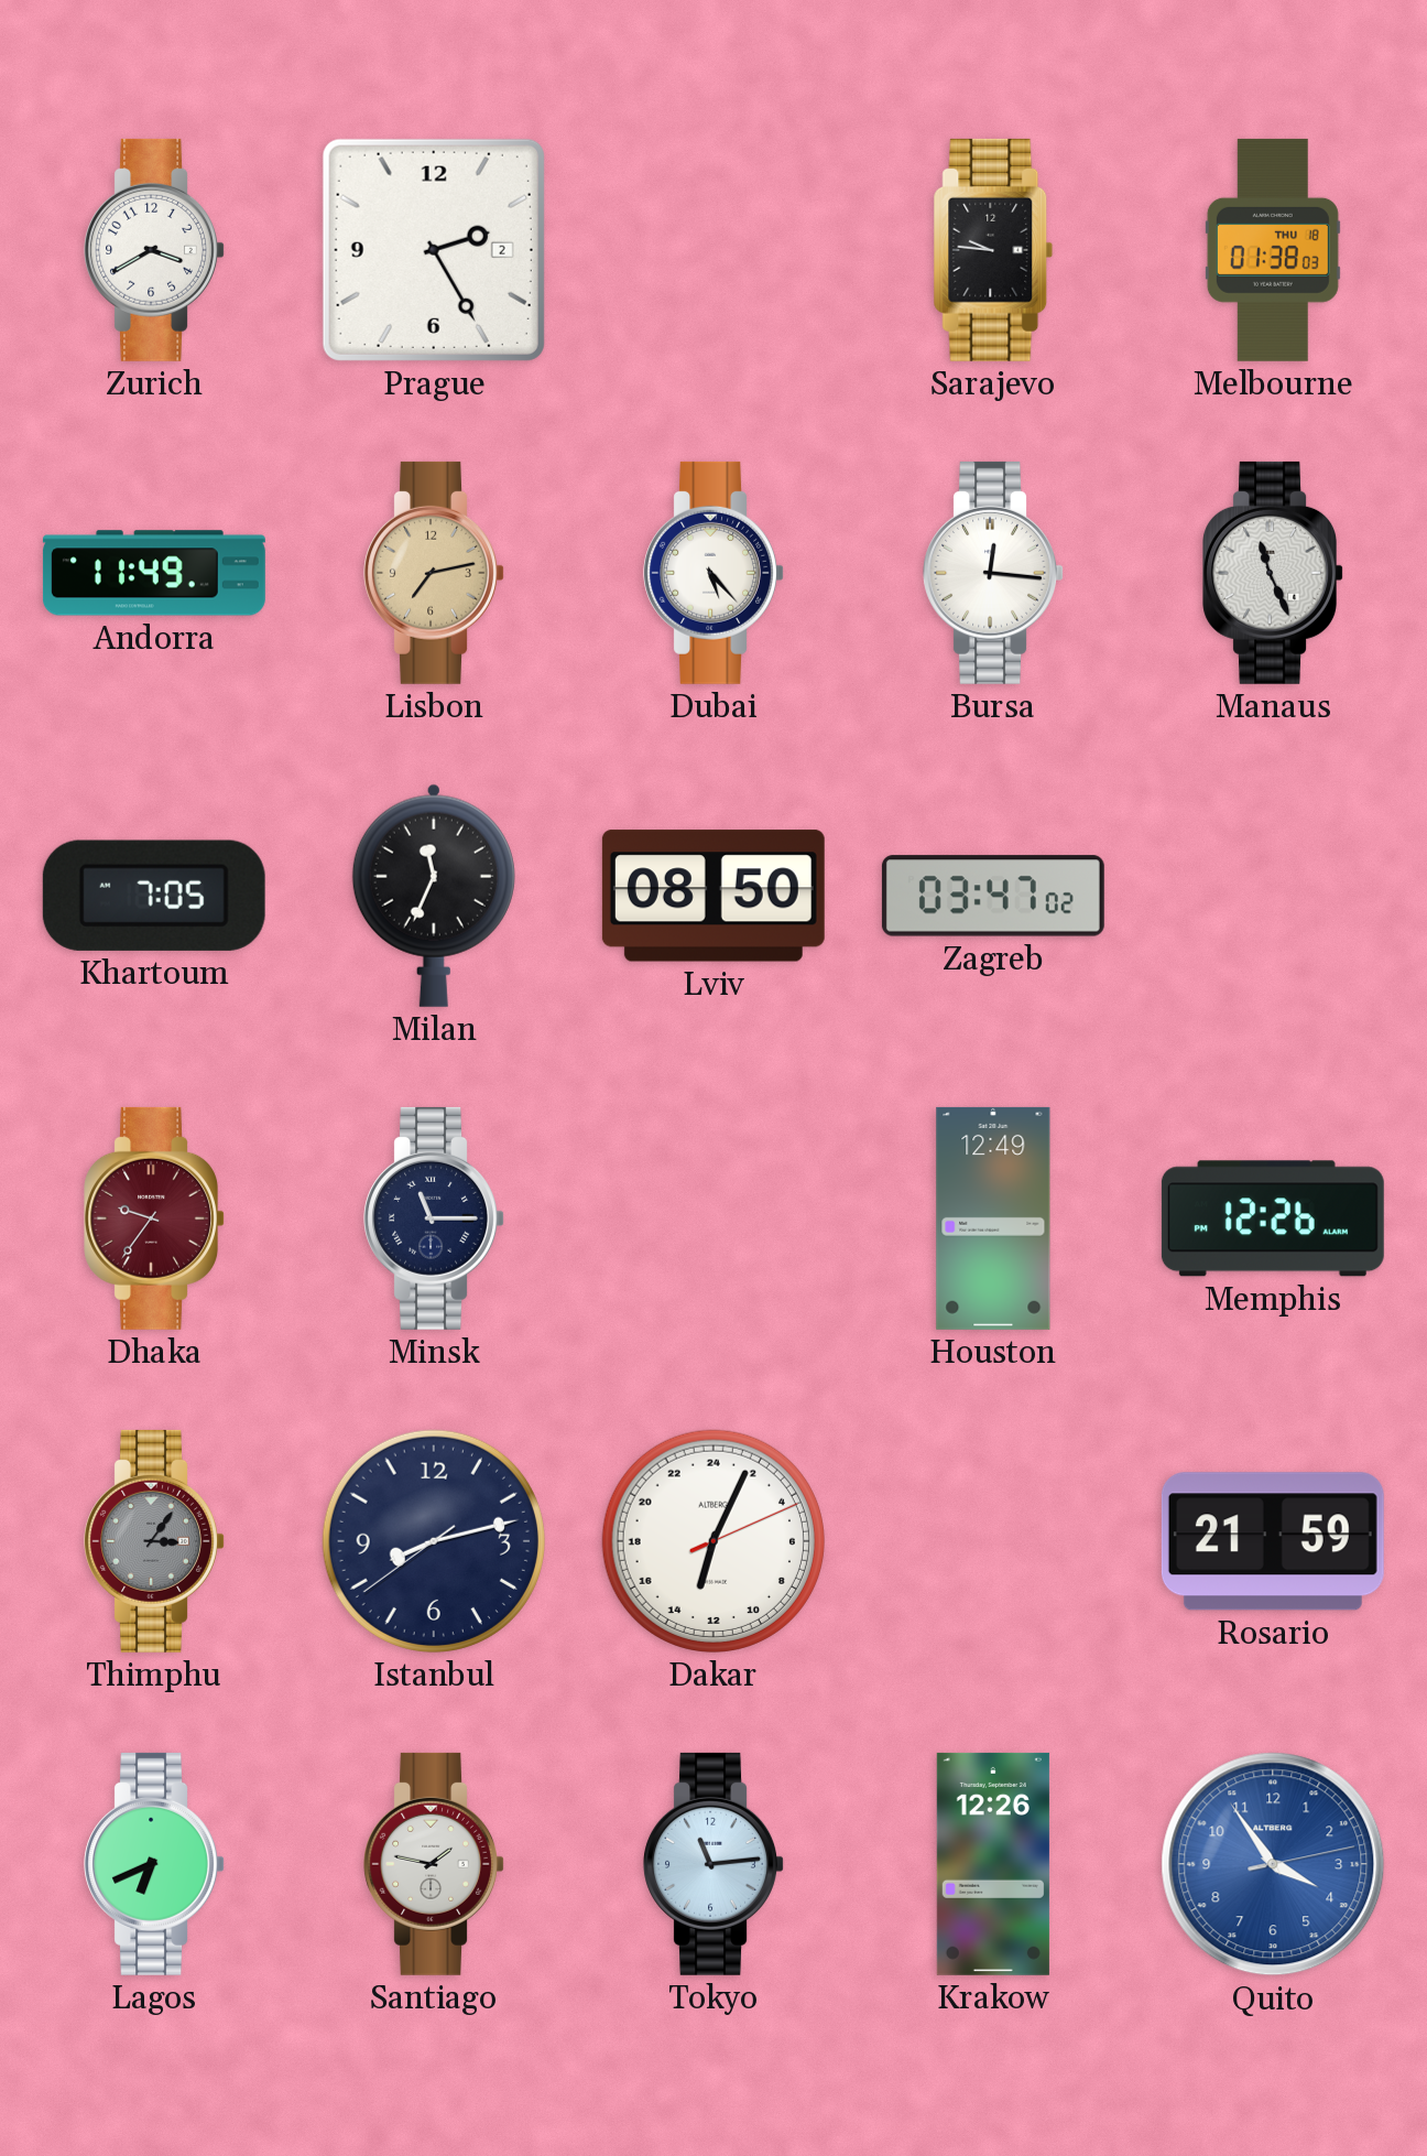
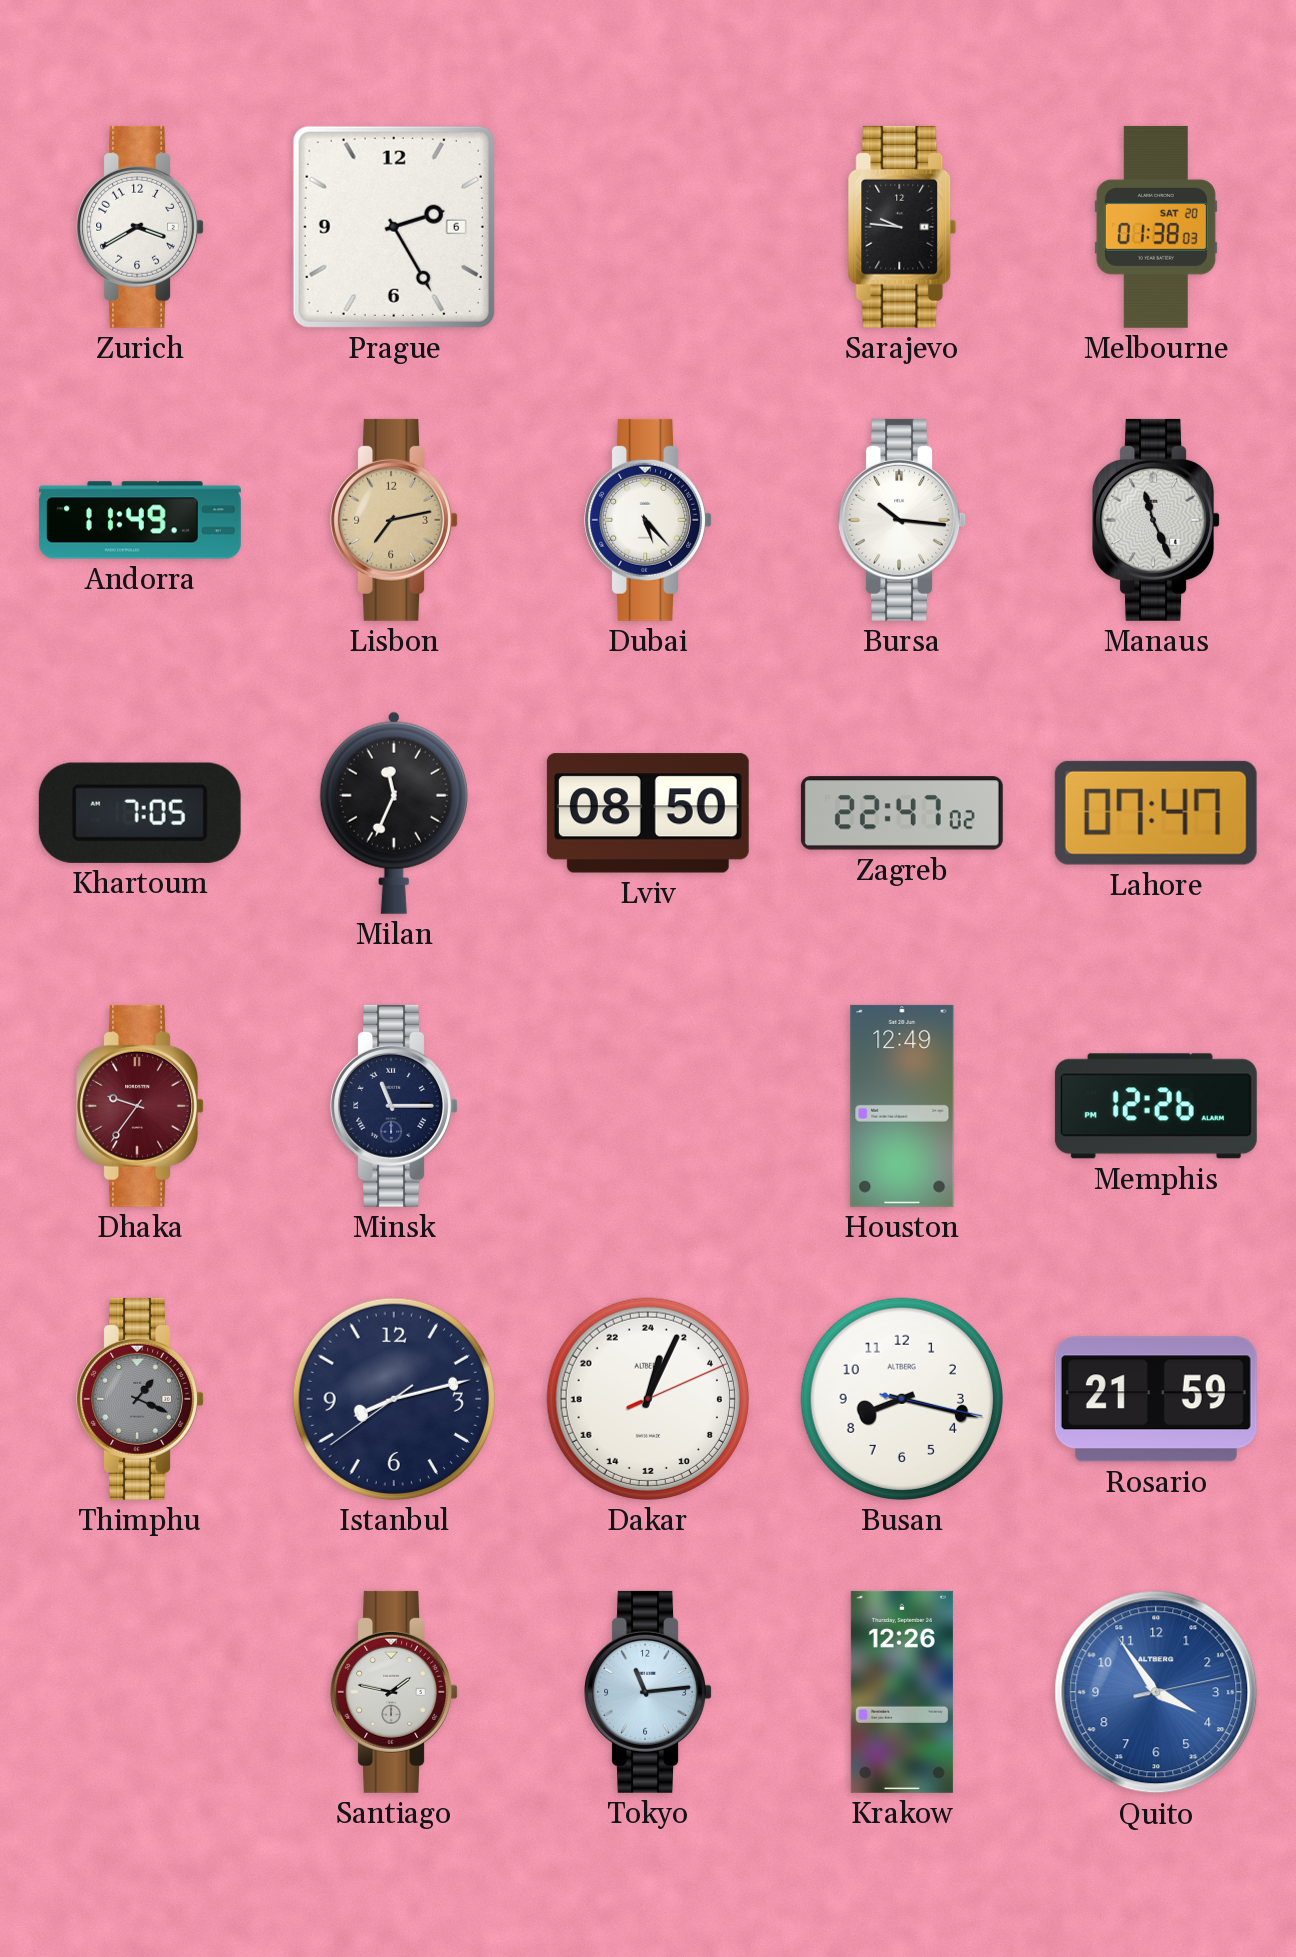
Prague date: 2 -> 6
Melbourne date: THU 18 -> SAT 20
Bursa: 12:16 -> 10:16
Zagreb: 03:47 -> 22:47
Lahore: none -> 07:47
Thimphu: 3:06 -> 1:19
Dakar: 13:04 -> 1:04
Busan: none -> 8:17
Lagos: 6:41 -> none
